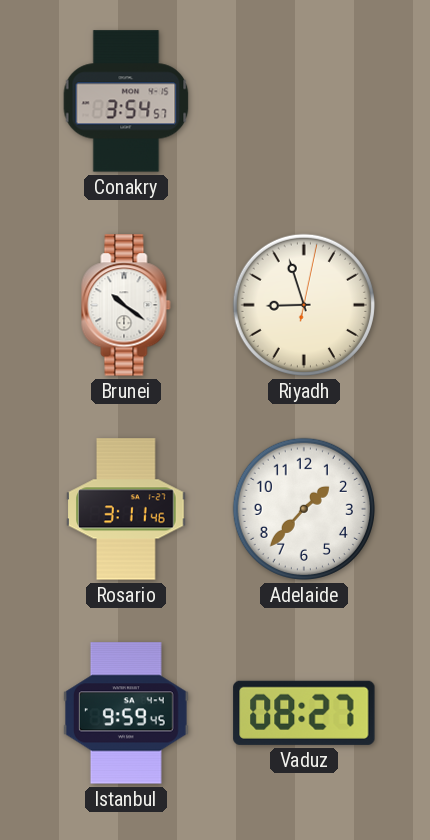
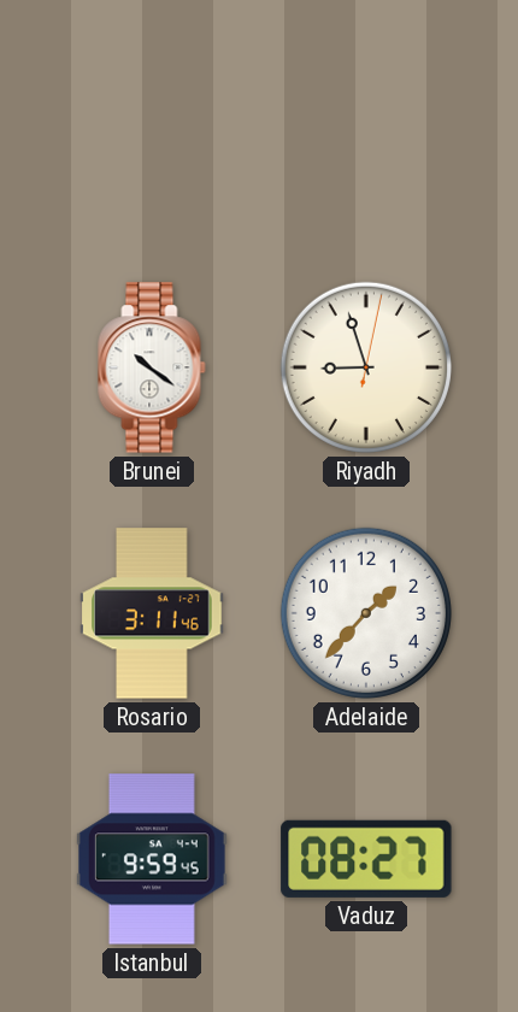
Conakry: 3:54 -> none
